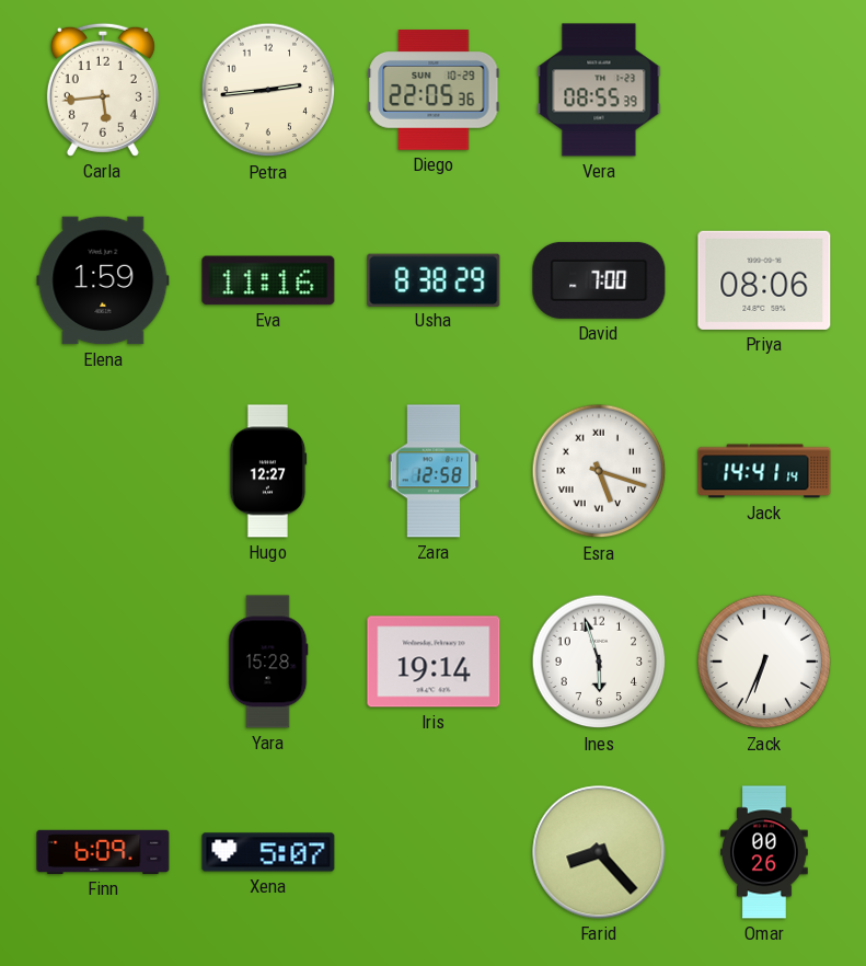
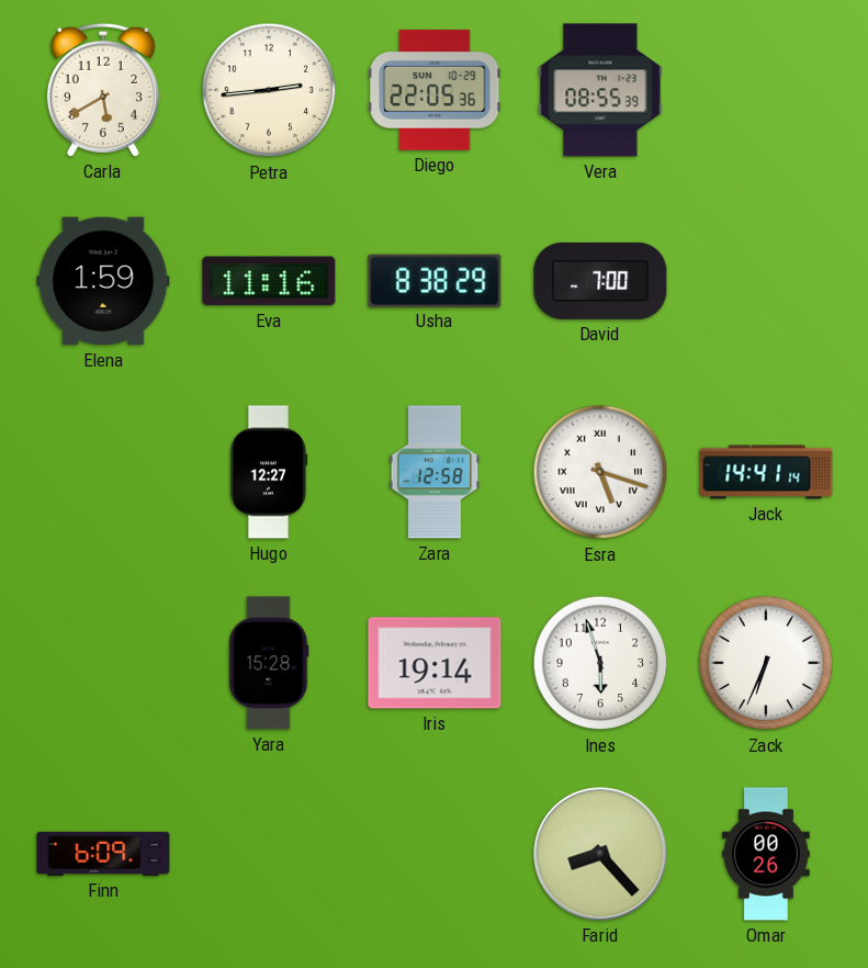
Carla: 5:44 -> 5:40
Priya: 08:06 -> none
Xena: 5:07 -> none
